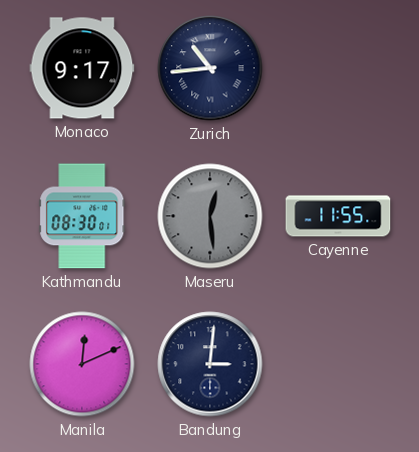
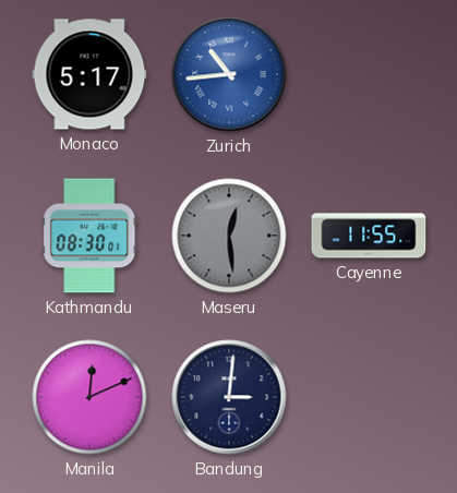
Monaco: 9:17 -> 5:17
Zurich dial: navy -> blue
